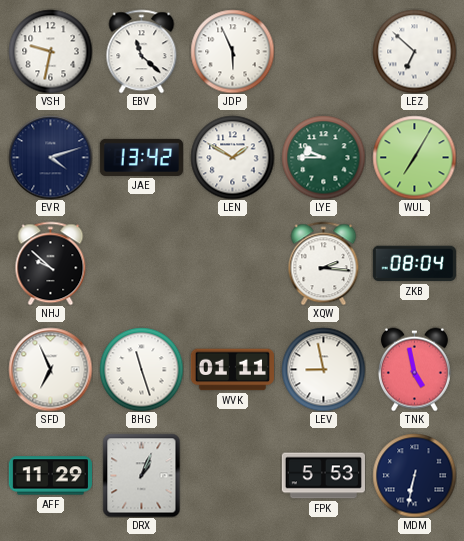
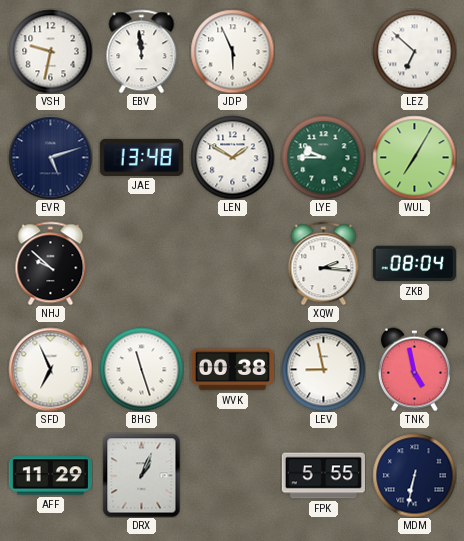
EBV: 11:22 -> 11:59
EVR: 4:12 -> 5:12
JAE: 13:42 -> 13:48
WVK: 01:11 -> 00:38
FPK: 5:53 -> 5:55
